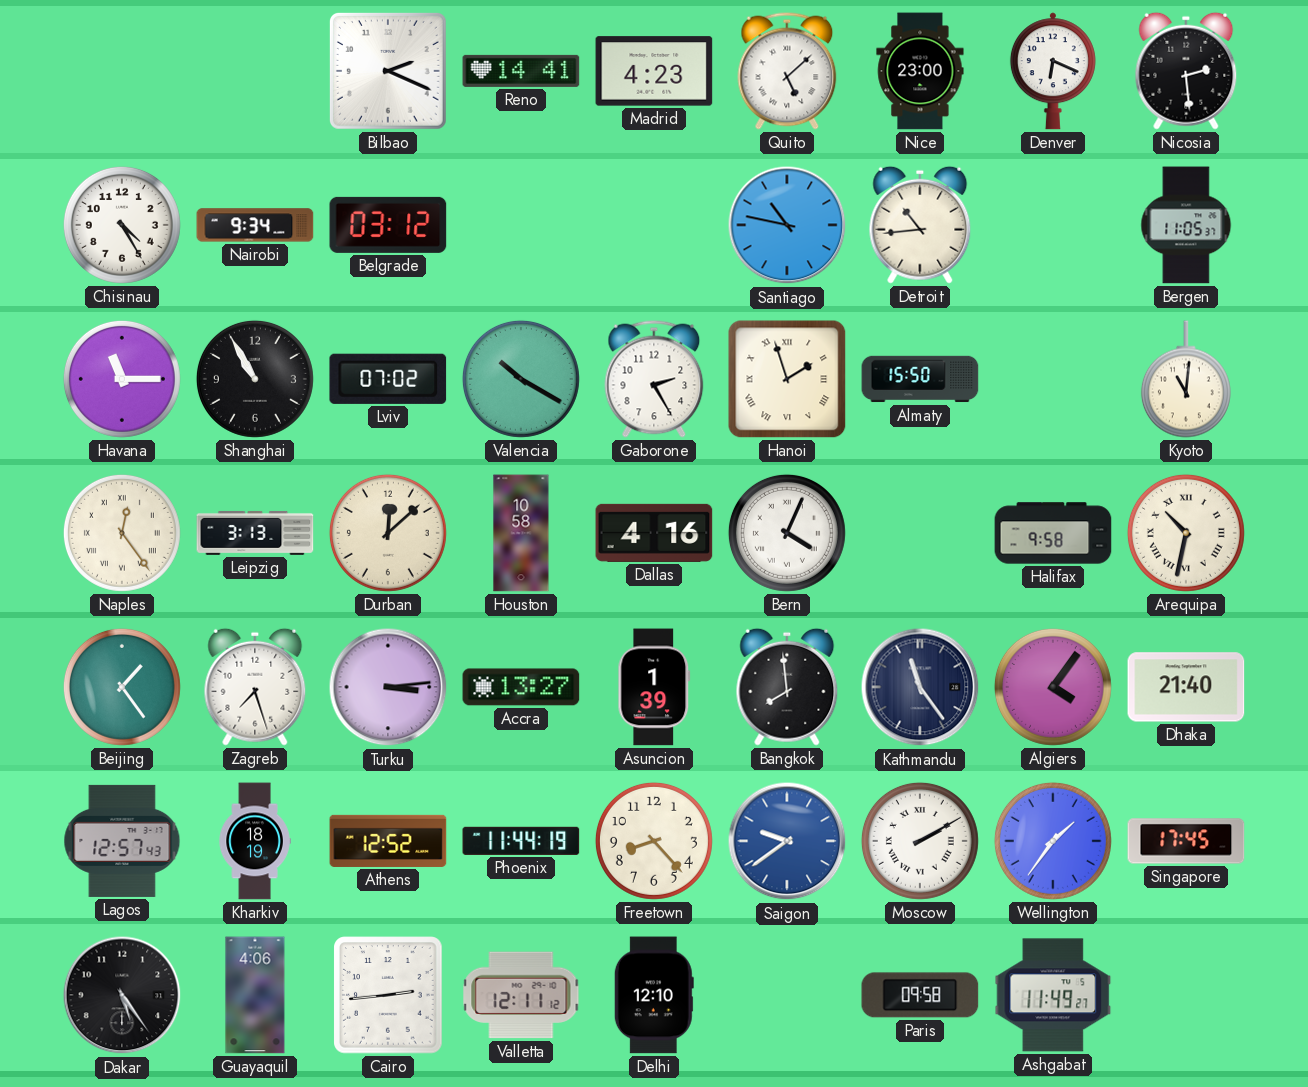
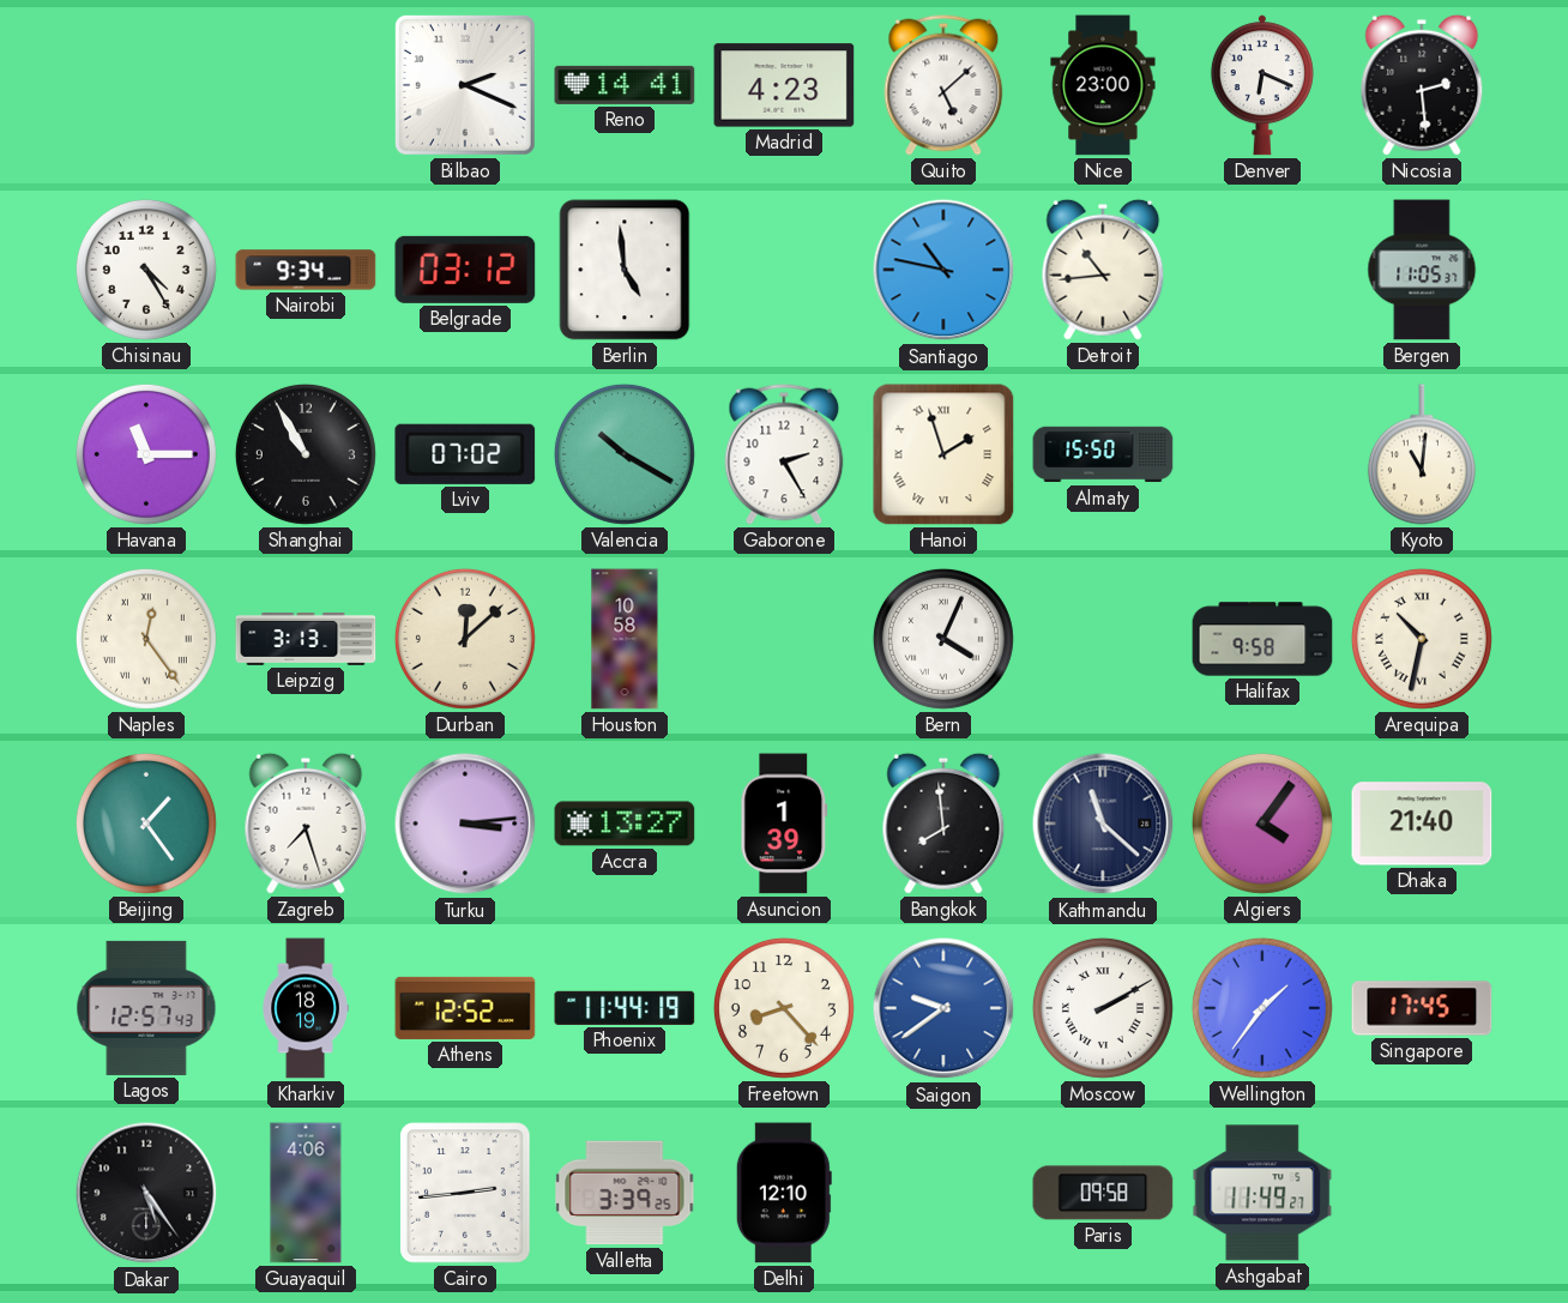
Berlin: none -> 4:59
Dallas: 4:16 -> none
Kathmandu: 11:24 -> 11:22
Valletta: 12:11 -> 3:39
